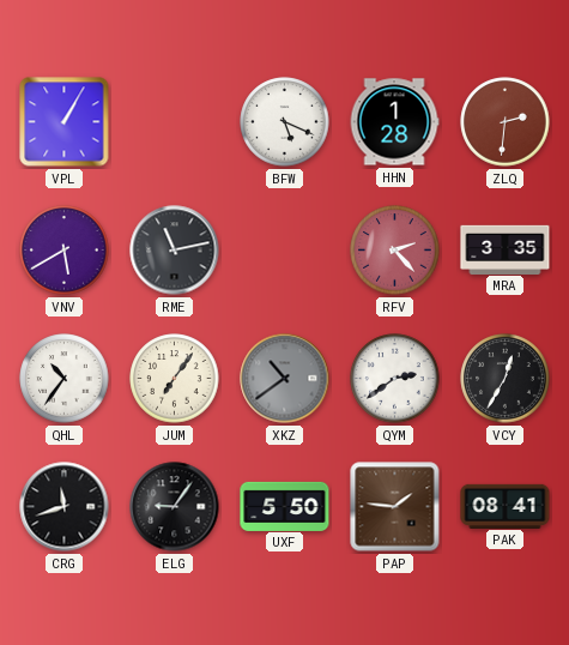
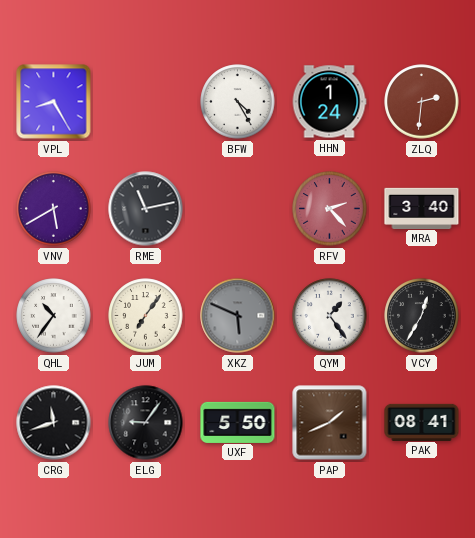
VPL: 1:05 -> 8:25
BFW: 5:19 -> 4:25
HHN: 1:28 -> 1:24
MRA: 3:35 -> 3:40
XKZ: 10:39 -> 5:49
QYM: 2:39 -> 1:24
PAP: 1:46 -> 1:41
